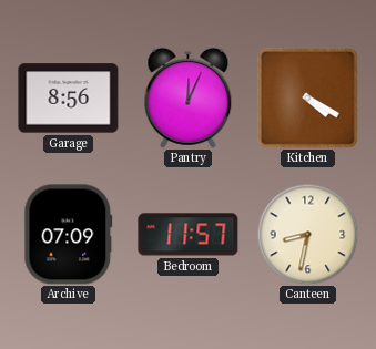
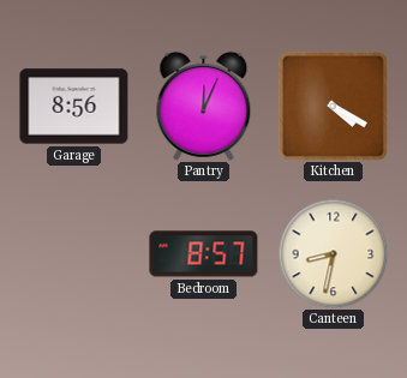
Archive: 07:09 -> none
Bedroom: 11:57 -> 8:57
